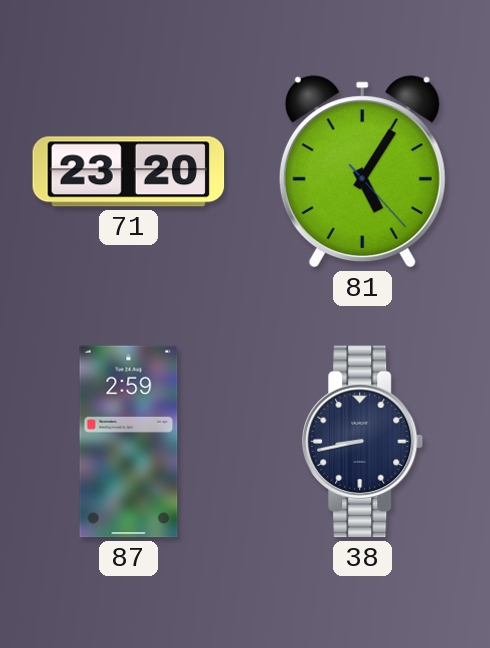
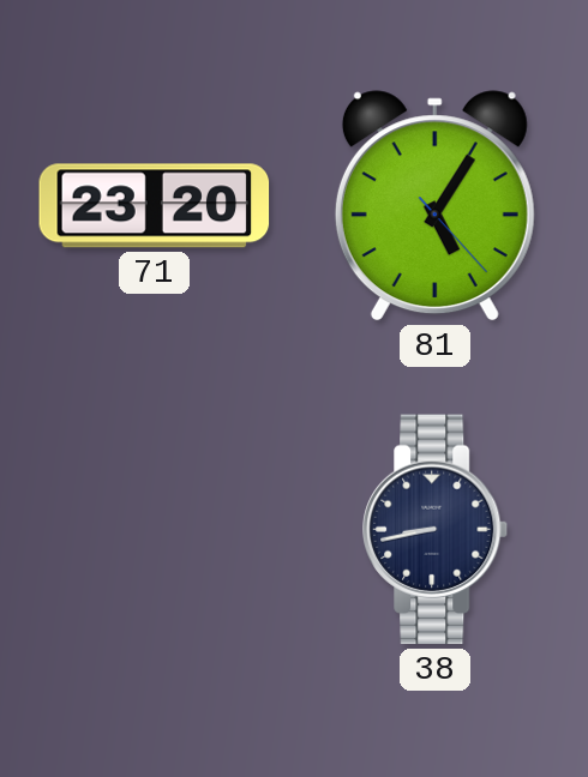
87: 2:59 -> none
